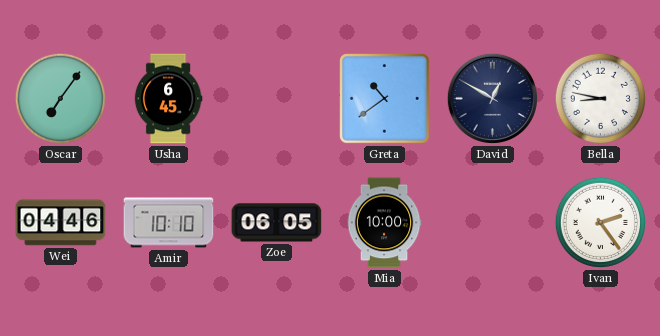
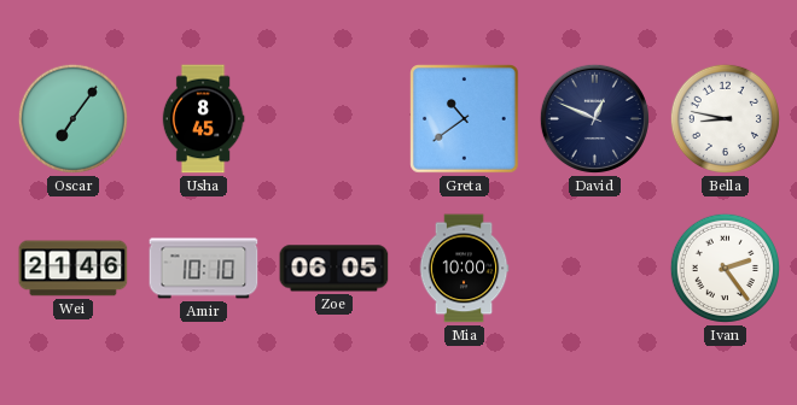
Usha: 6:45 -> 8:45
David: 12:50 -> 12:49
Wei: 04:46 -> 21:46
